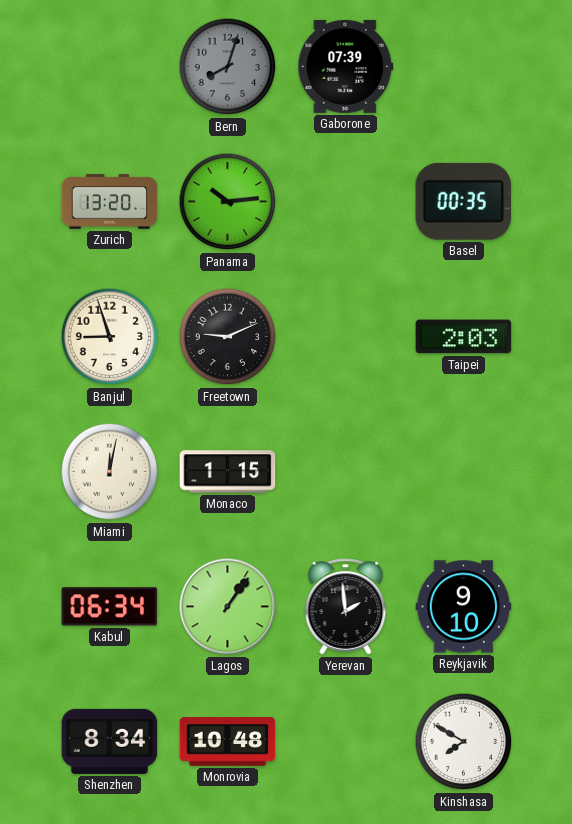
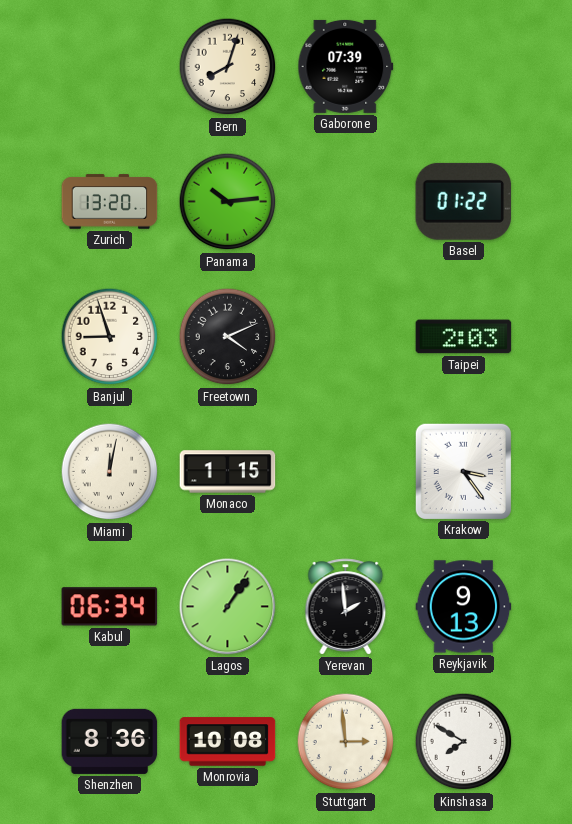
Bern dial: grey -> cream
Basel: 00:35 -> 01:22
Freetown: 9:11 -> 4:11
Krakow: none -> 3:24
Reykjavik: 9:10 -> 9:13
Shenzhen: 8:34 -> 8:36
Monrovia: 10:48 -> 10:08
Stuttgart: none -> 2:59
